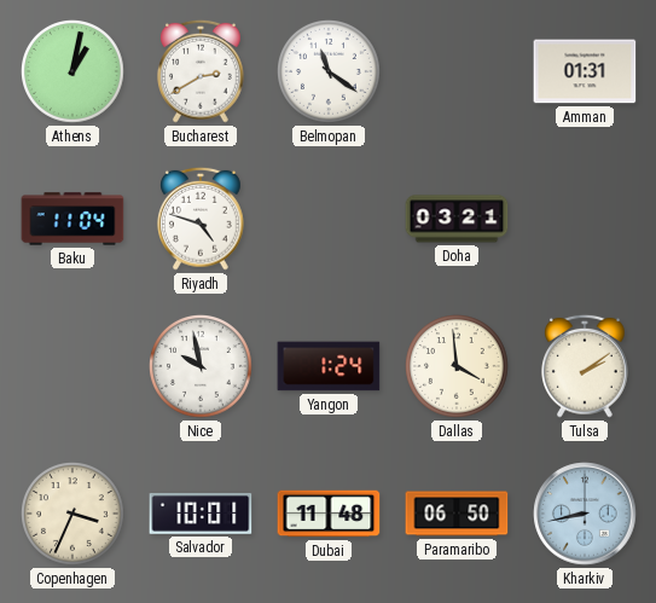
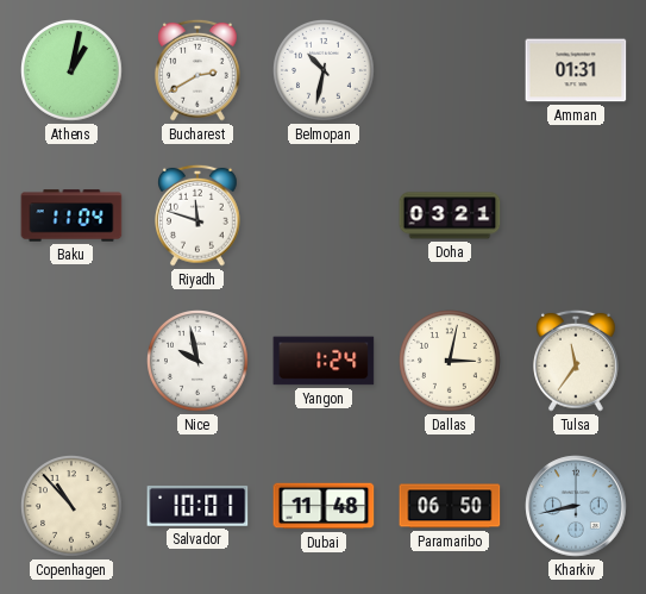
Belmopan: 11:21 -> 10:32
Riyadh: 4:48 -> 11:48
Dallas: 3:59 -> 3:02
Tulsa: 2:09 -> 11:36
Copenhagen: 3:34 -> 10:53
